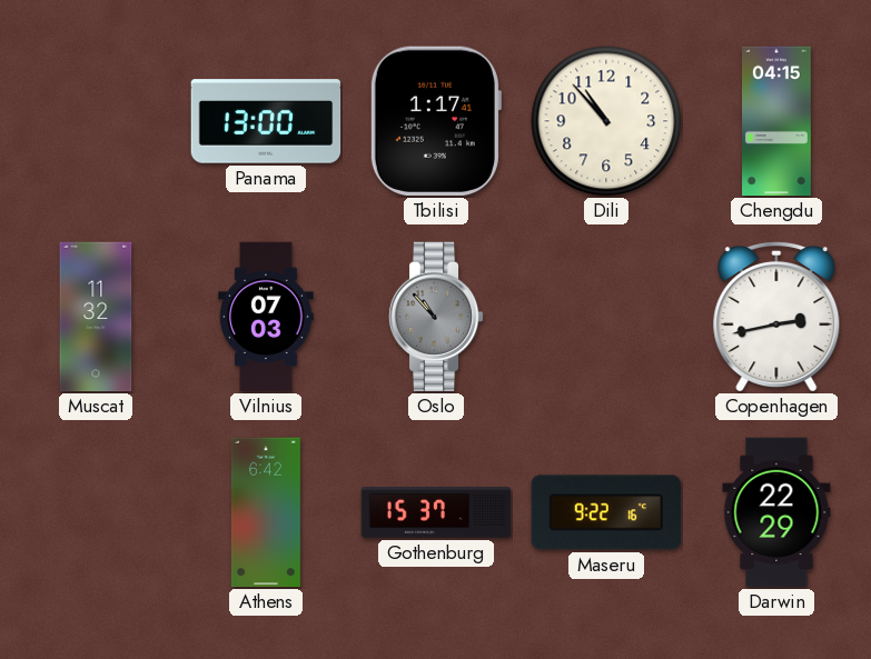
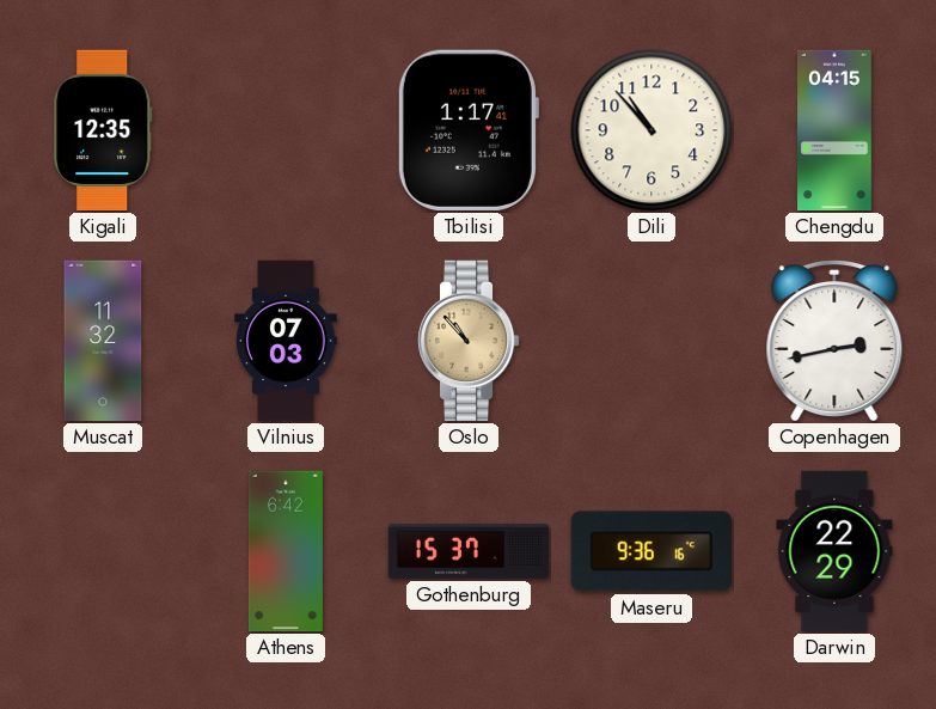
Kigali: none -> 12:35
Panama: 13:00 -> none
Oslo dial: grey -> champagne
Maseru: 9:22 -> 9:36
